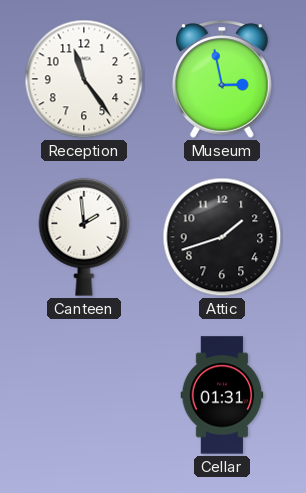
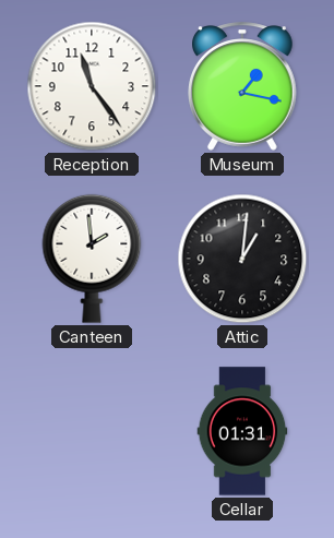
Museum: 2:58 -> 1:17
Attic: 1:42 -> 1:01
